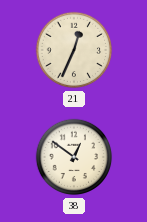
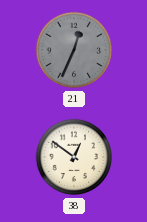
21 dial: cream -> grey
